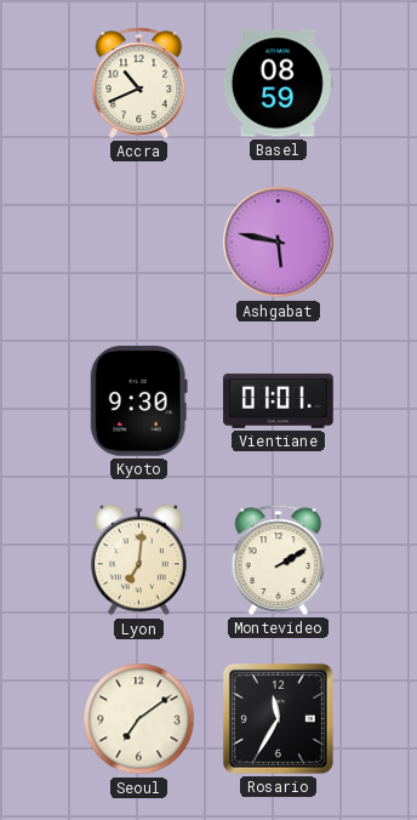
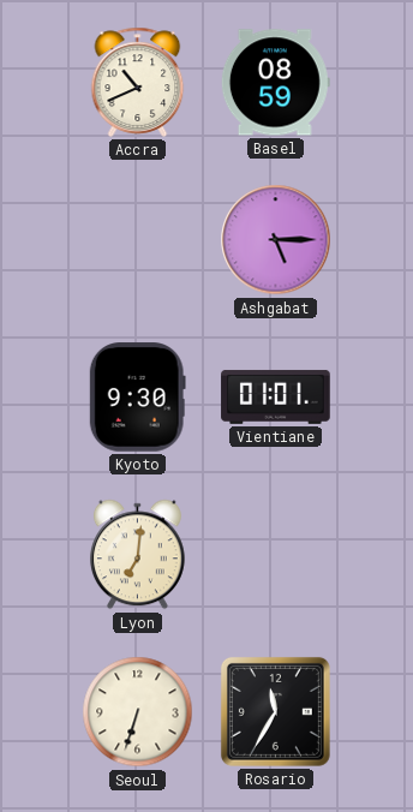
Ashgabat: 5:47 -> 5:15
Montevideo: 2:10 -> none
Seoul: 7:09 -> 6:33
